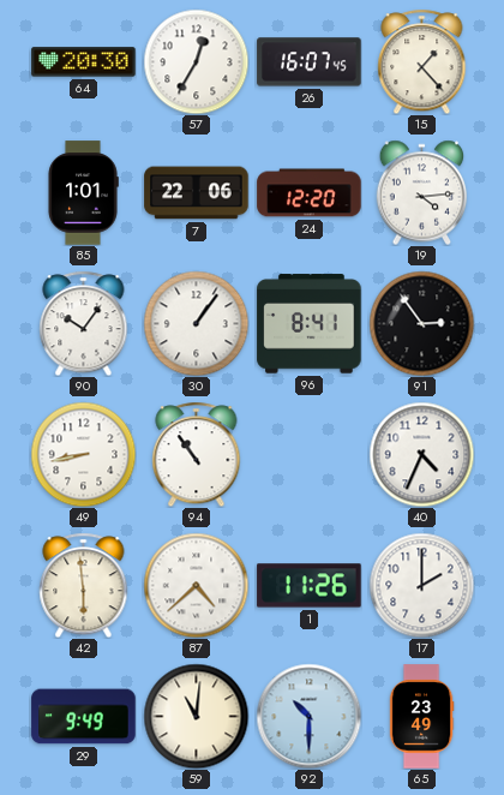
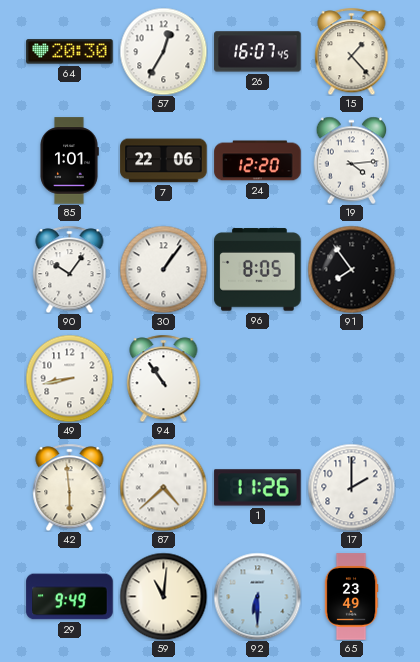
96: 8:41 -> 8:05
91: 2:54 -> 7:54
40: 4:34 -> none
92: 10:30 -> 6:30
